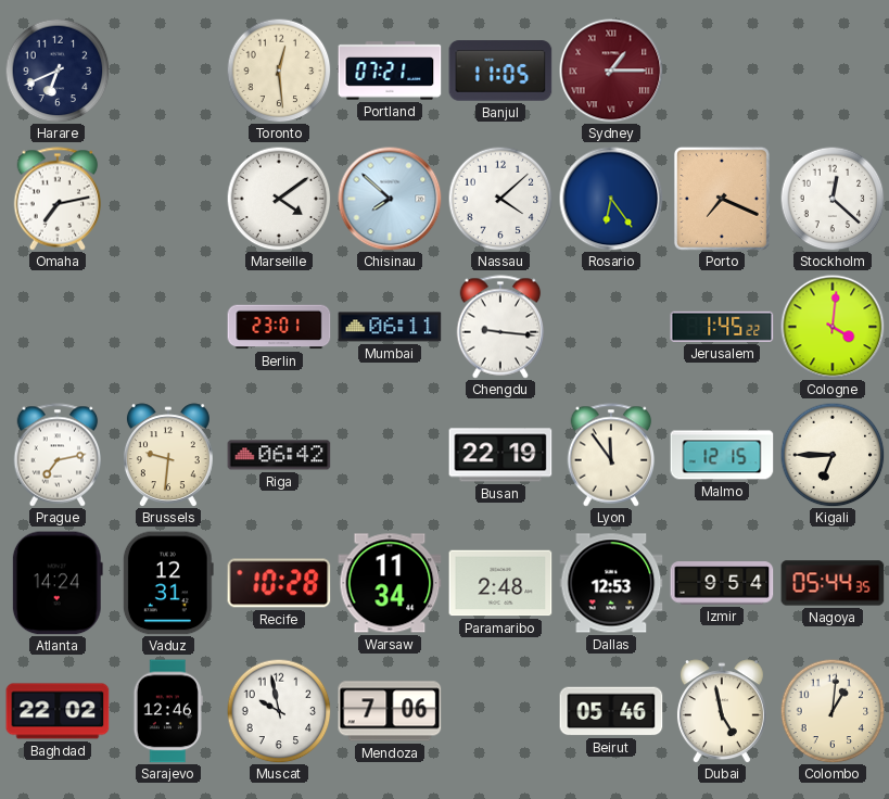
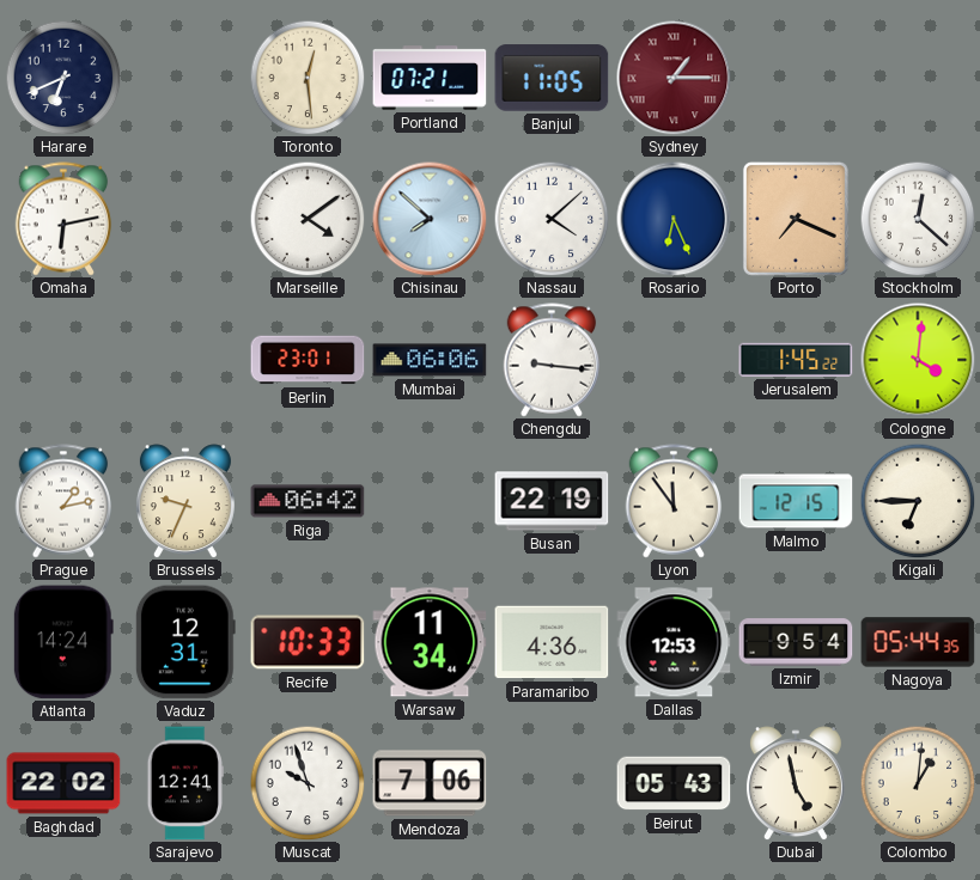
Omaha: 7:13 -> 6:13
Rosario: 6:24 -> 6:26
Mumbai: 06:11 -> 06:06
Prague: 7:13 -> 1:13
Brussels: 9:31 -> 9:34
Recife: 10:28 -> 10:33
Paramaribo: 2:48 -> 4:36
Sarajevo: 12:46 -> 12:41
Muscat: 9:58 -> 9:57
Beirut: 05:46 -> 05:43
